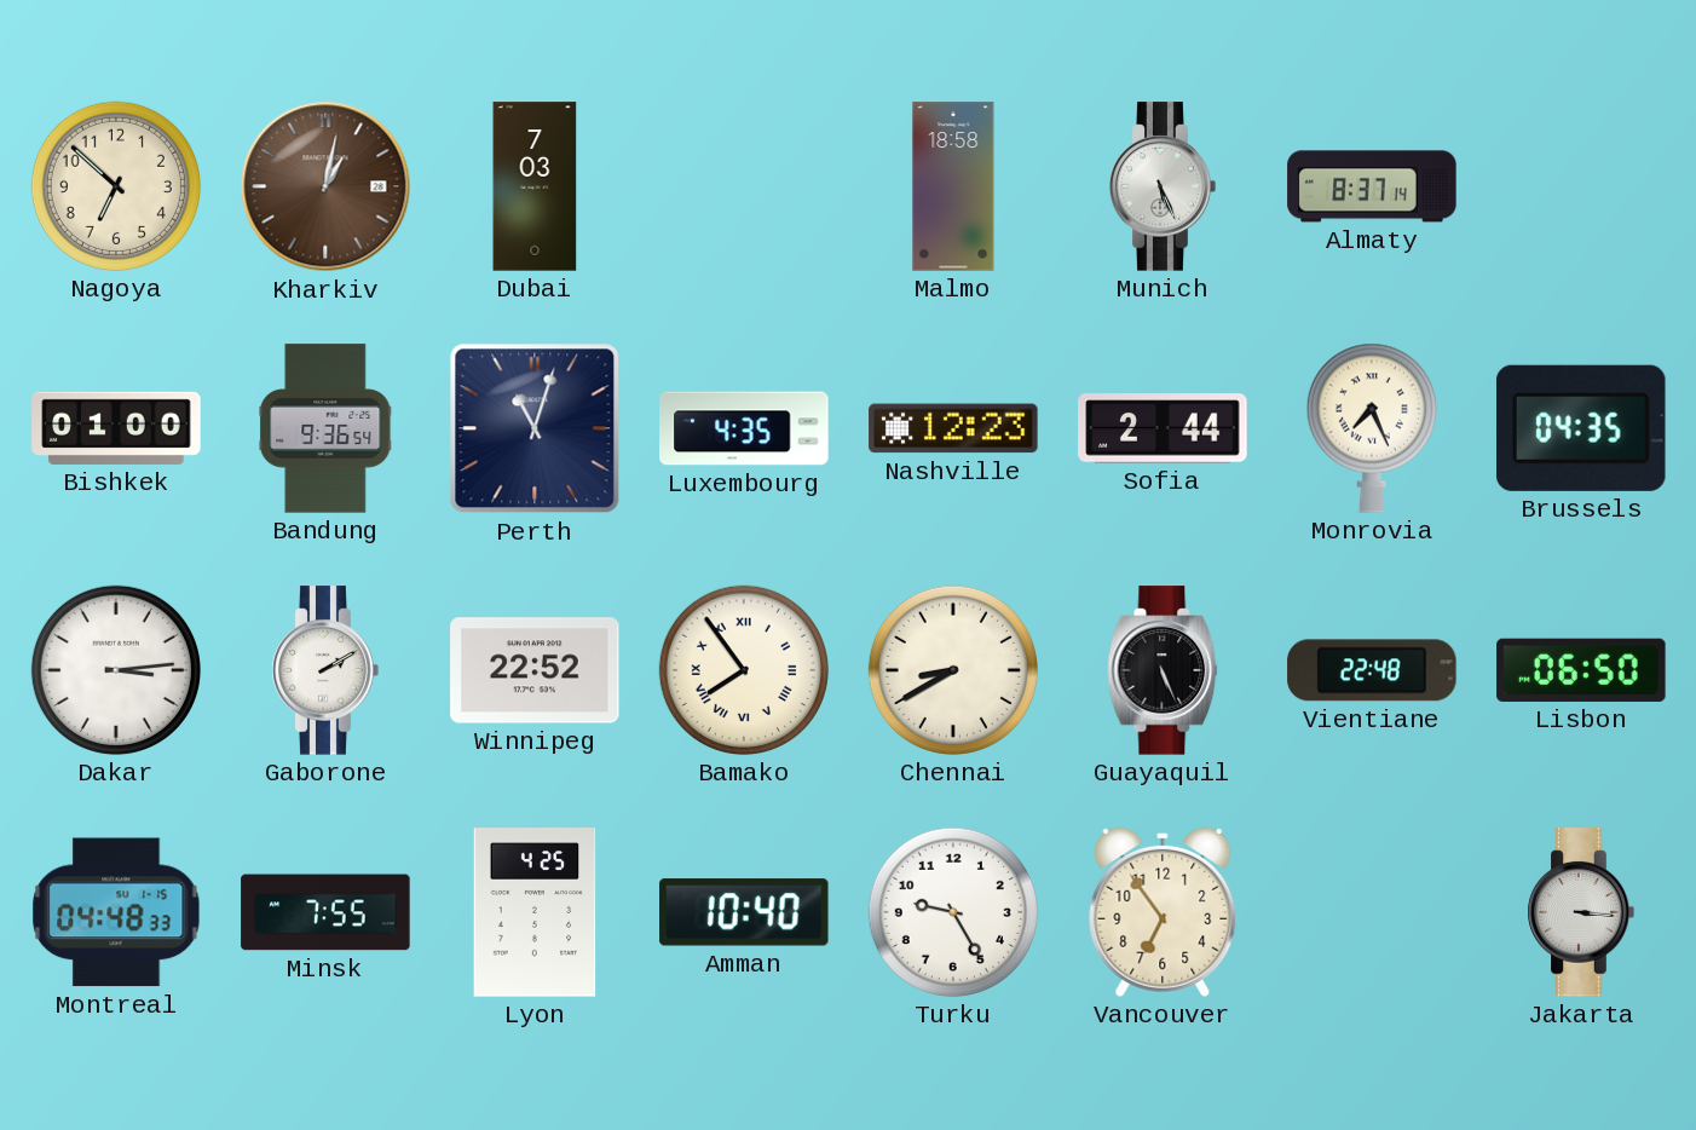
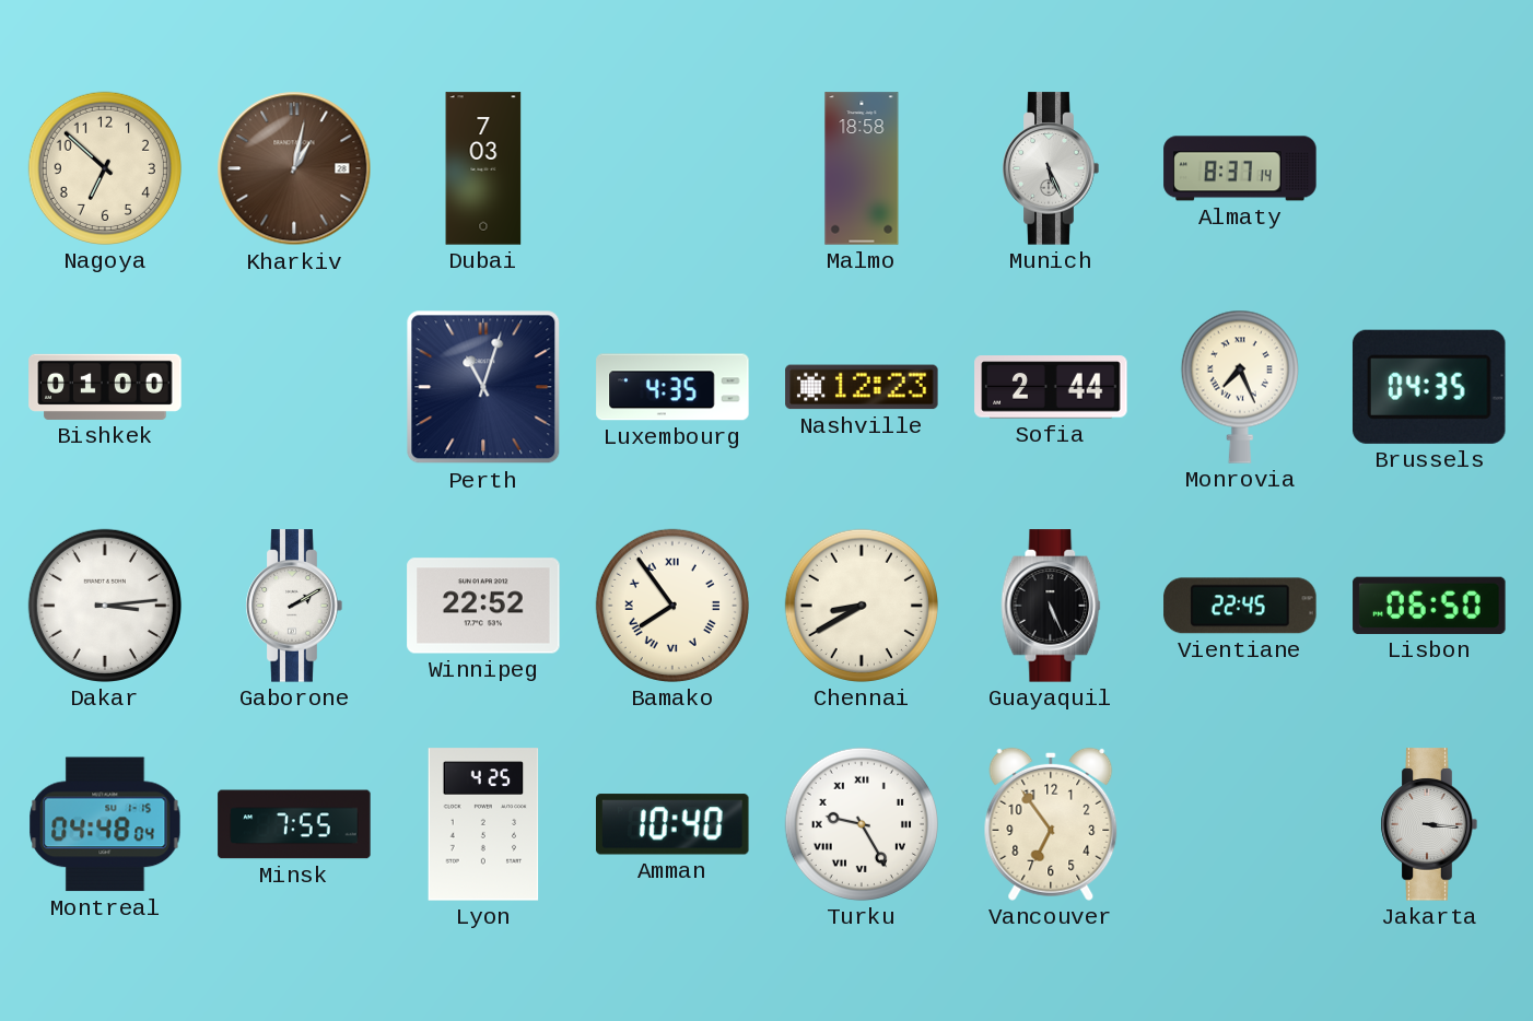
Bandung: 9:36 -> none
Vientiane: 22:48 -> 22:45
Montreal: 04:48:33 -> 04:48:04
Turku numerals: Arabic -> Roman
